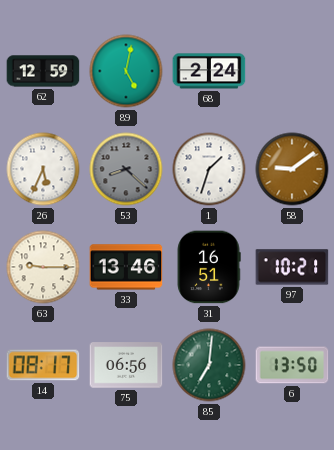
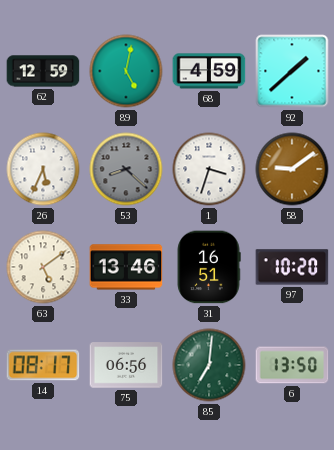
68: 2:24 -> 4:59
92: none -> 1:38
1: 1:33 -> 3:33
63: 9:15 -> 5:09
97: 10:21 -> 10:20
